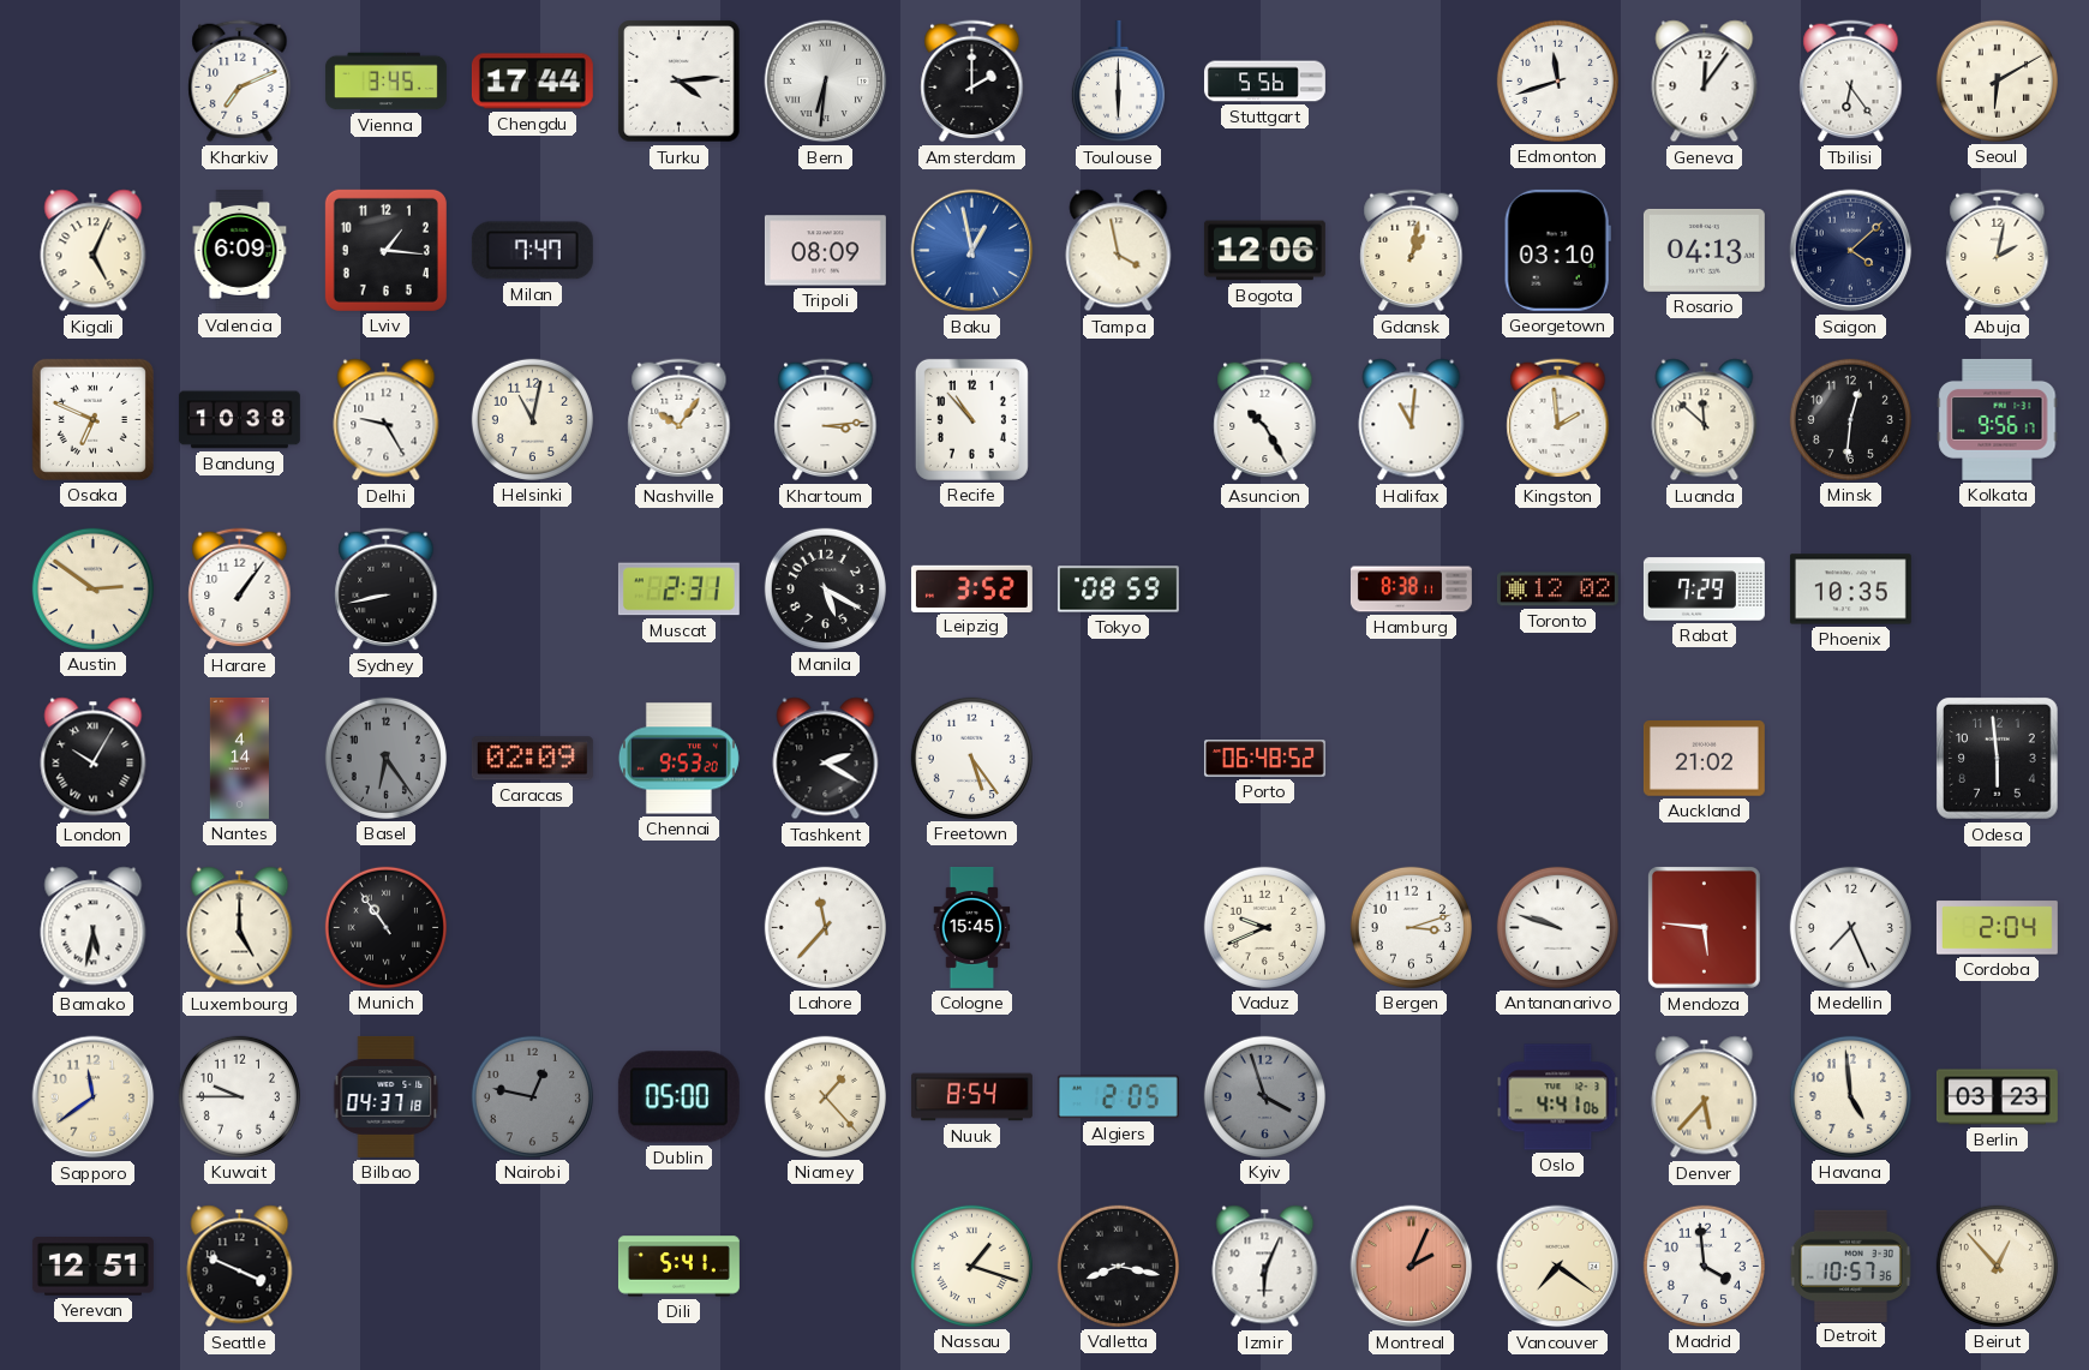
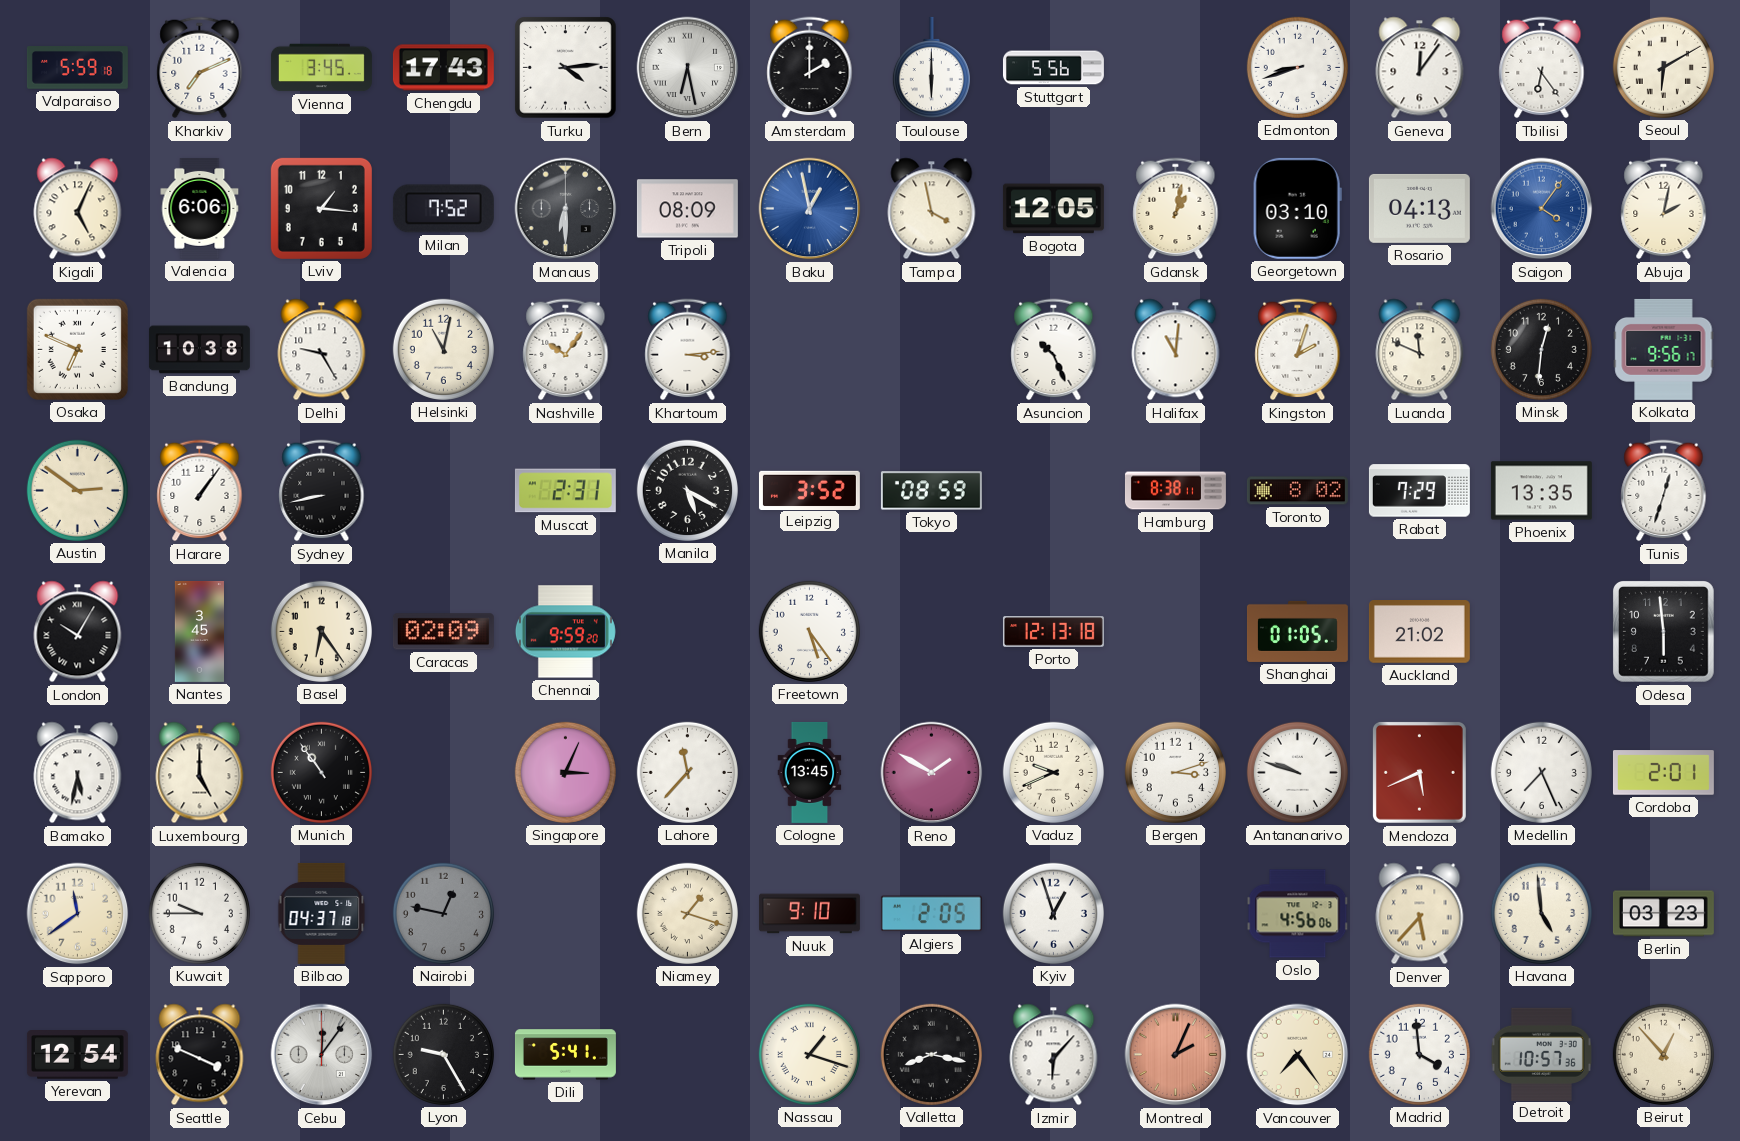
Valparaiso: none -> 5:59
Chengdu: 17:44 -> 17:43
Bern: 6:31 -> 6:28
Edmonton: 11:42 -> 8:42
Valencia: 6:09 -> 6:06
Milan: 7:47 -> 7:52
Manaus: none -> 6:30
Bogota: 12:06 -> 12:05
Saigon: 4:08 -> 4:06
Saigon dial: navy -> blue
Recife: 10:53 -> none
Asuncion: 10:25 -> 10:26
Kingston: 1:59 -> 2:03
Luanda: 11:52 -> 11:49
Toronto: 12:02 -> 8:02
Phoenix: 10:35 -> 13:35
Tunis: none -> 12:33
Nantes: 4:14 -> 3:45
Basel dial: grey -> cream
Chennai: 9:53 -> 9:59
Tashkent: 2:20 -> none
Porto: 06:48 -> 12:13
Shanghai: none -> 01:05
Singapore: none -> 3:04
Cologne: 15:45 -> 13:45
Reno: none -> 1:50
Mendoza: 5:46 -> 5:41
Cordoba: 2:04 -> 2:01
Dublin: 05:00 -> none
Niamey: 1:23 -> 1:18
Nuuk: 8:54 -> 9:10
Kyiv: 3:57 -> 12:57
Kyiv dial: grey -> white
Oslo: 4:41 -> 4:56
Yerevan: 12:51 -> 12:54
Cebu: none -> 12:06
Lyon: none -> 9:25
Izmir: 6:04 -> 6:07
Vancouver: 7:21 -> 7:24
